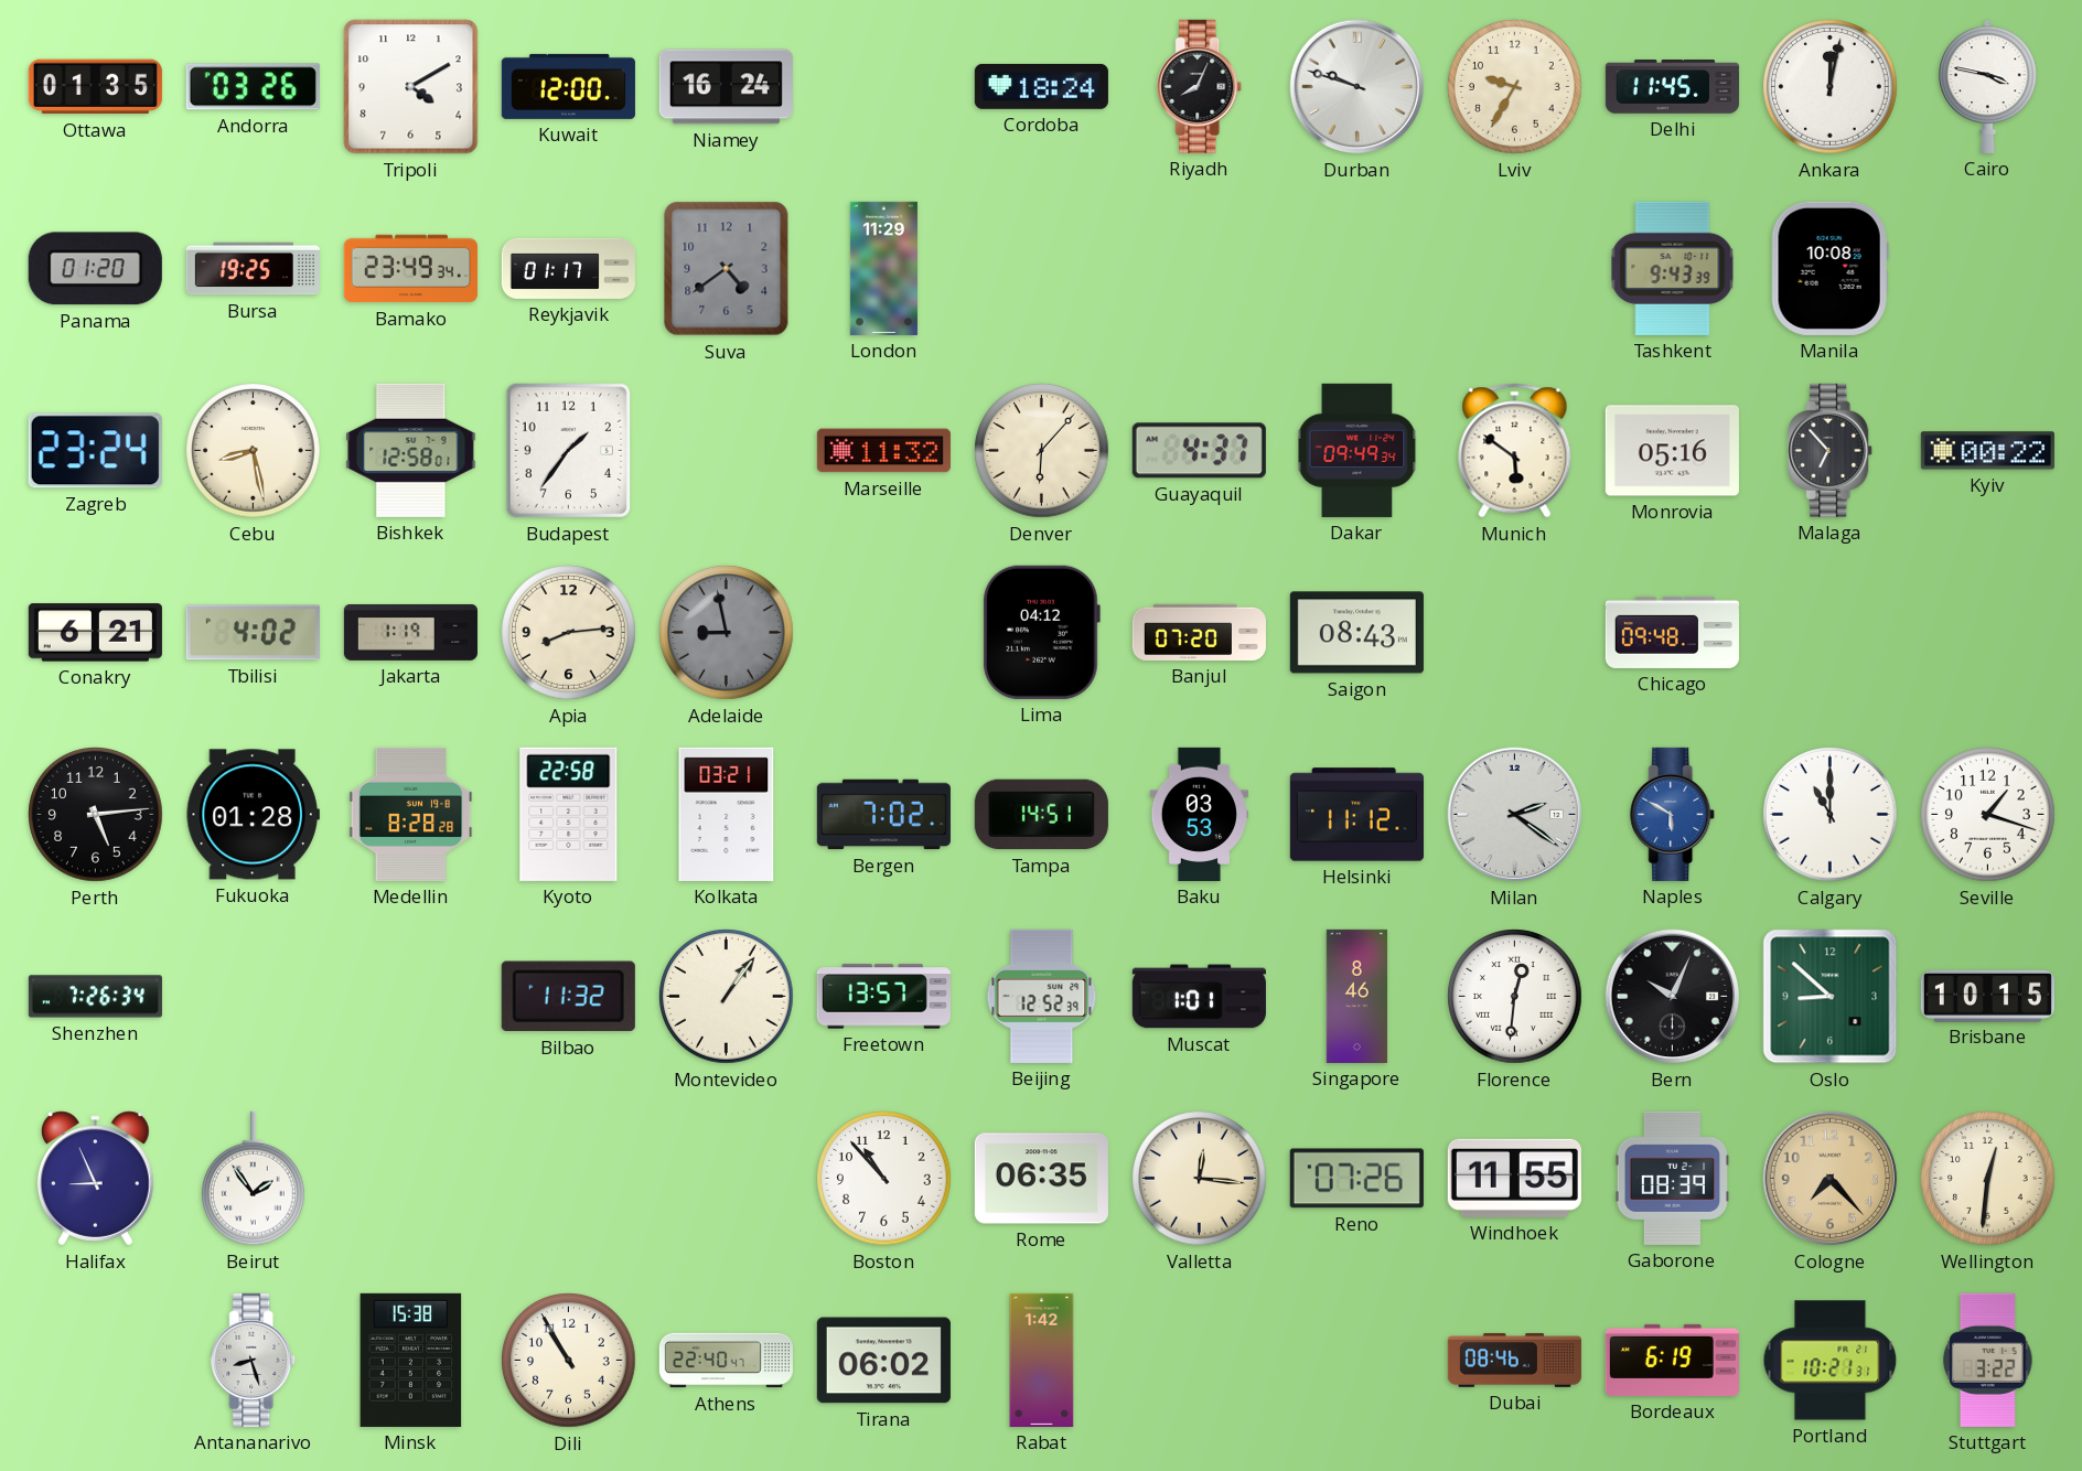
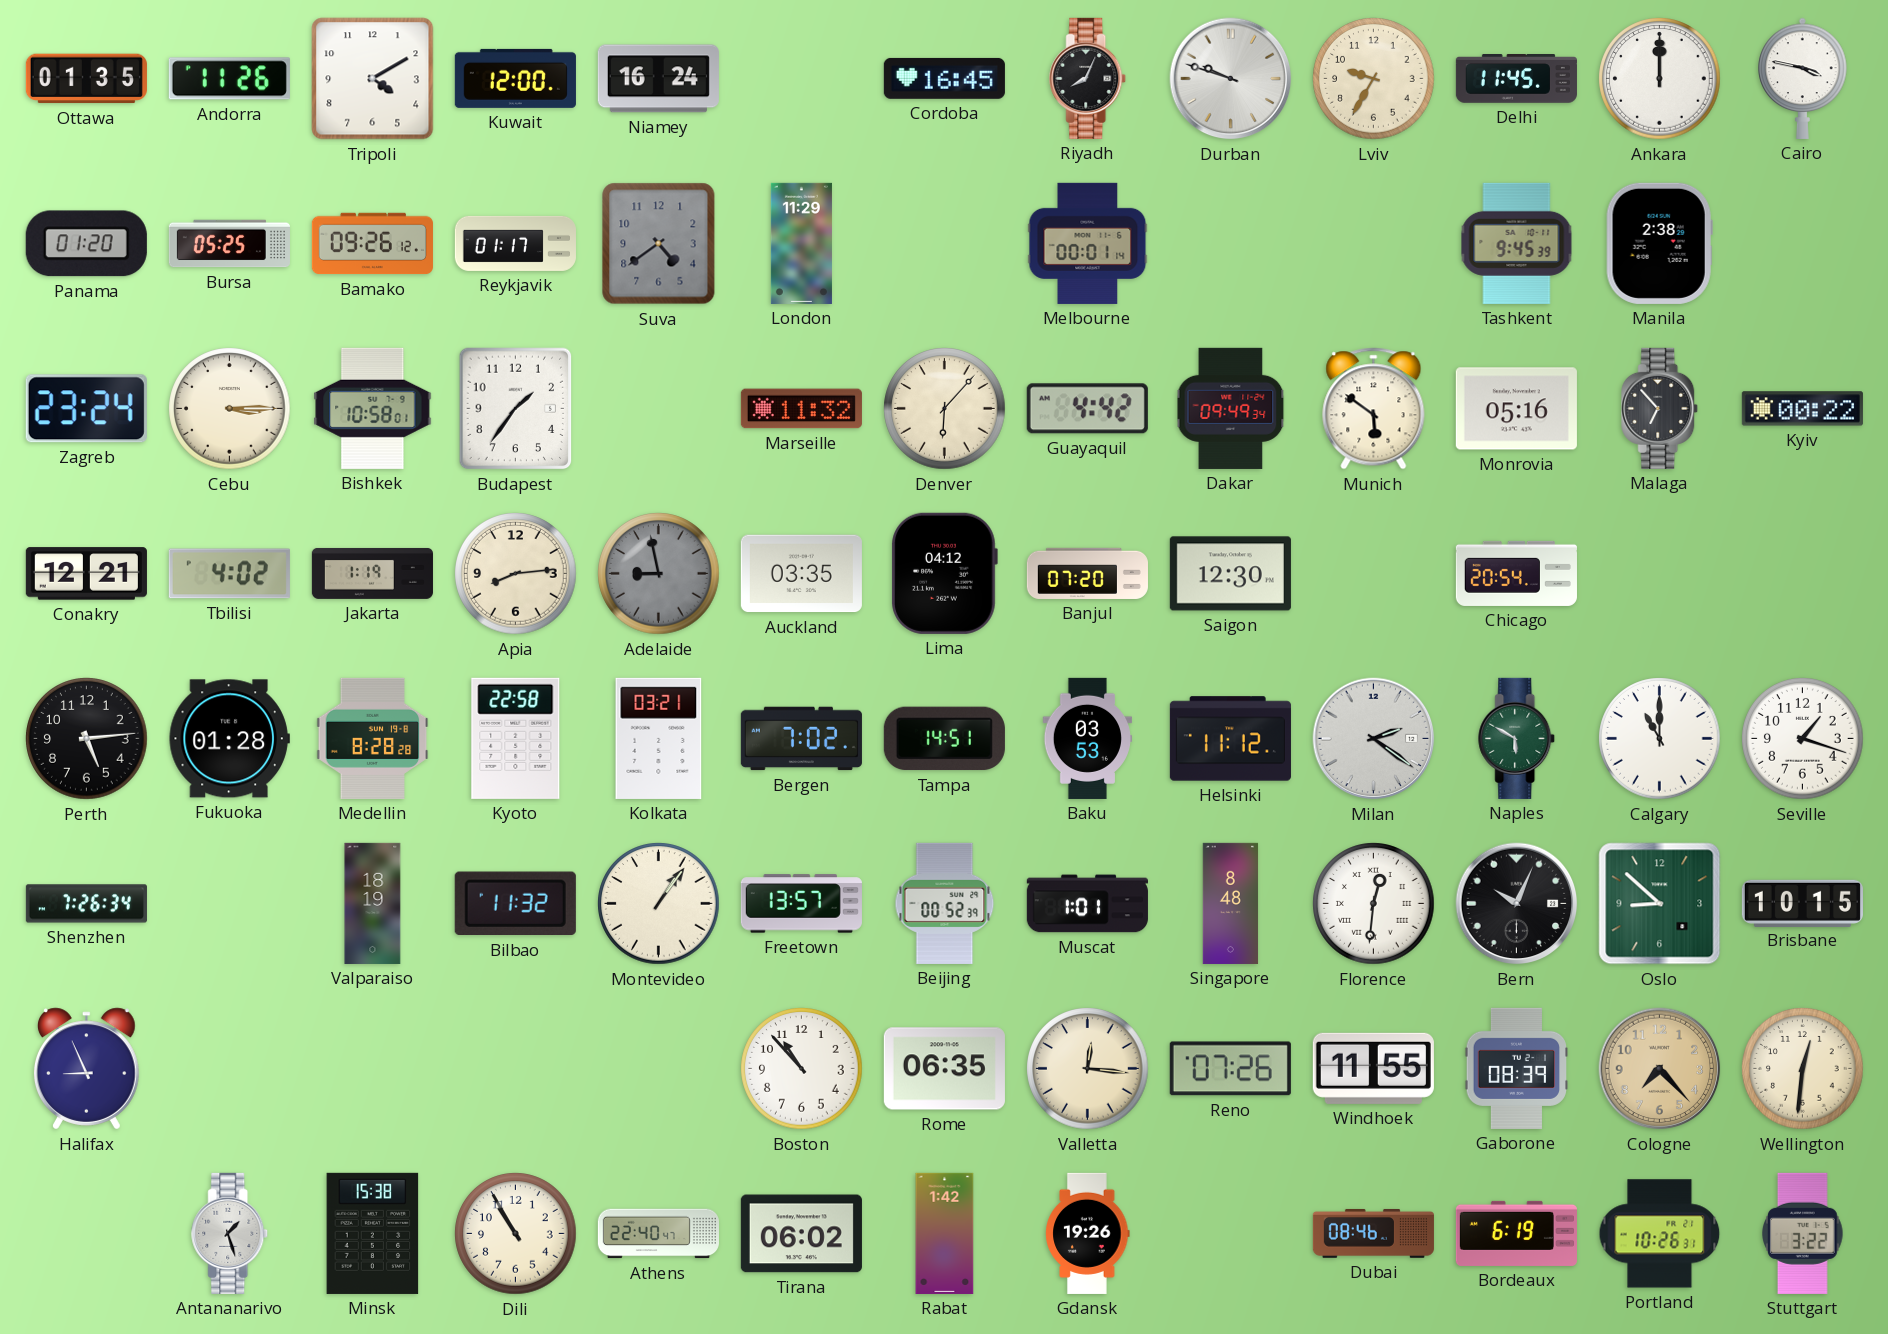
Andorra: 03:26 -> 11:26
Cordoba: 18:24 -> 16:45
Ankara: 12:02 -> 12:00
Bursa: 19:25 -> 05:25
Bamako: 23:49 -> 09:26
Melbourne: none -> 00:01
Tashkent: 9:43 -> 9:45
Manila: 10:08 -> 2:38
Cebu: 8:28 -> 3:15
Bishkek: 12:58 -> 10:58
Guayaquil: 4:37 -> 4:42
Conakry: 6:21 -> 12:21
Auckland: none -> 03:35
Saigon: 08:43 -> 12:30
Chicago: 09:48 -> 20:54
Naples dial: blue -> green
Valparaiso: none -> 18:19
Beijing: 12:52 -> 00:52
Singapore: 8:46 -> 8:48
Beirut: 1:54 -> none
Antananarivo: 8:27 -> 1:27
Gdansk: none -> 19:26
Portland: 10:21 -> 10:26
